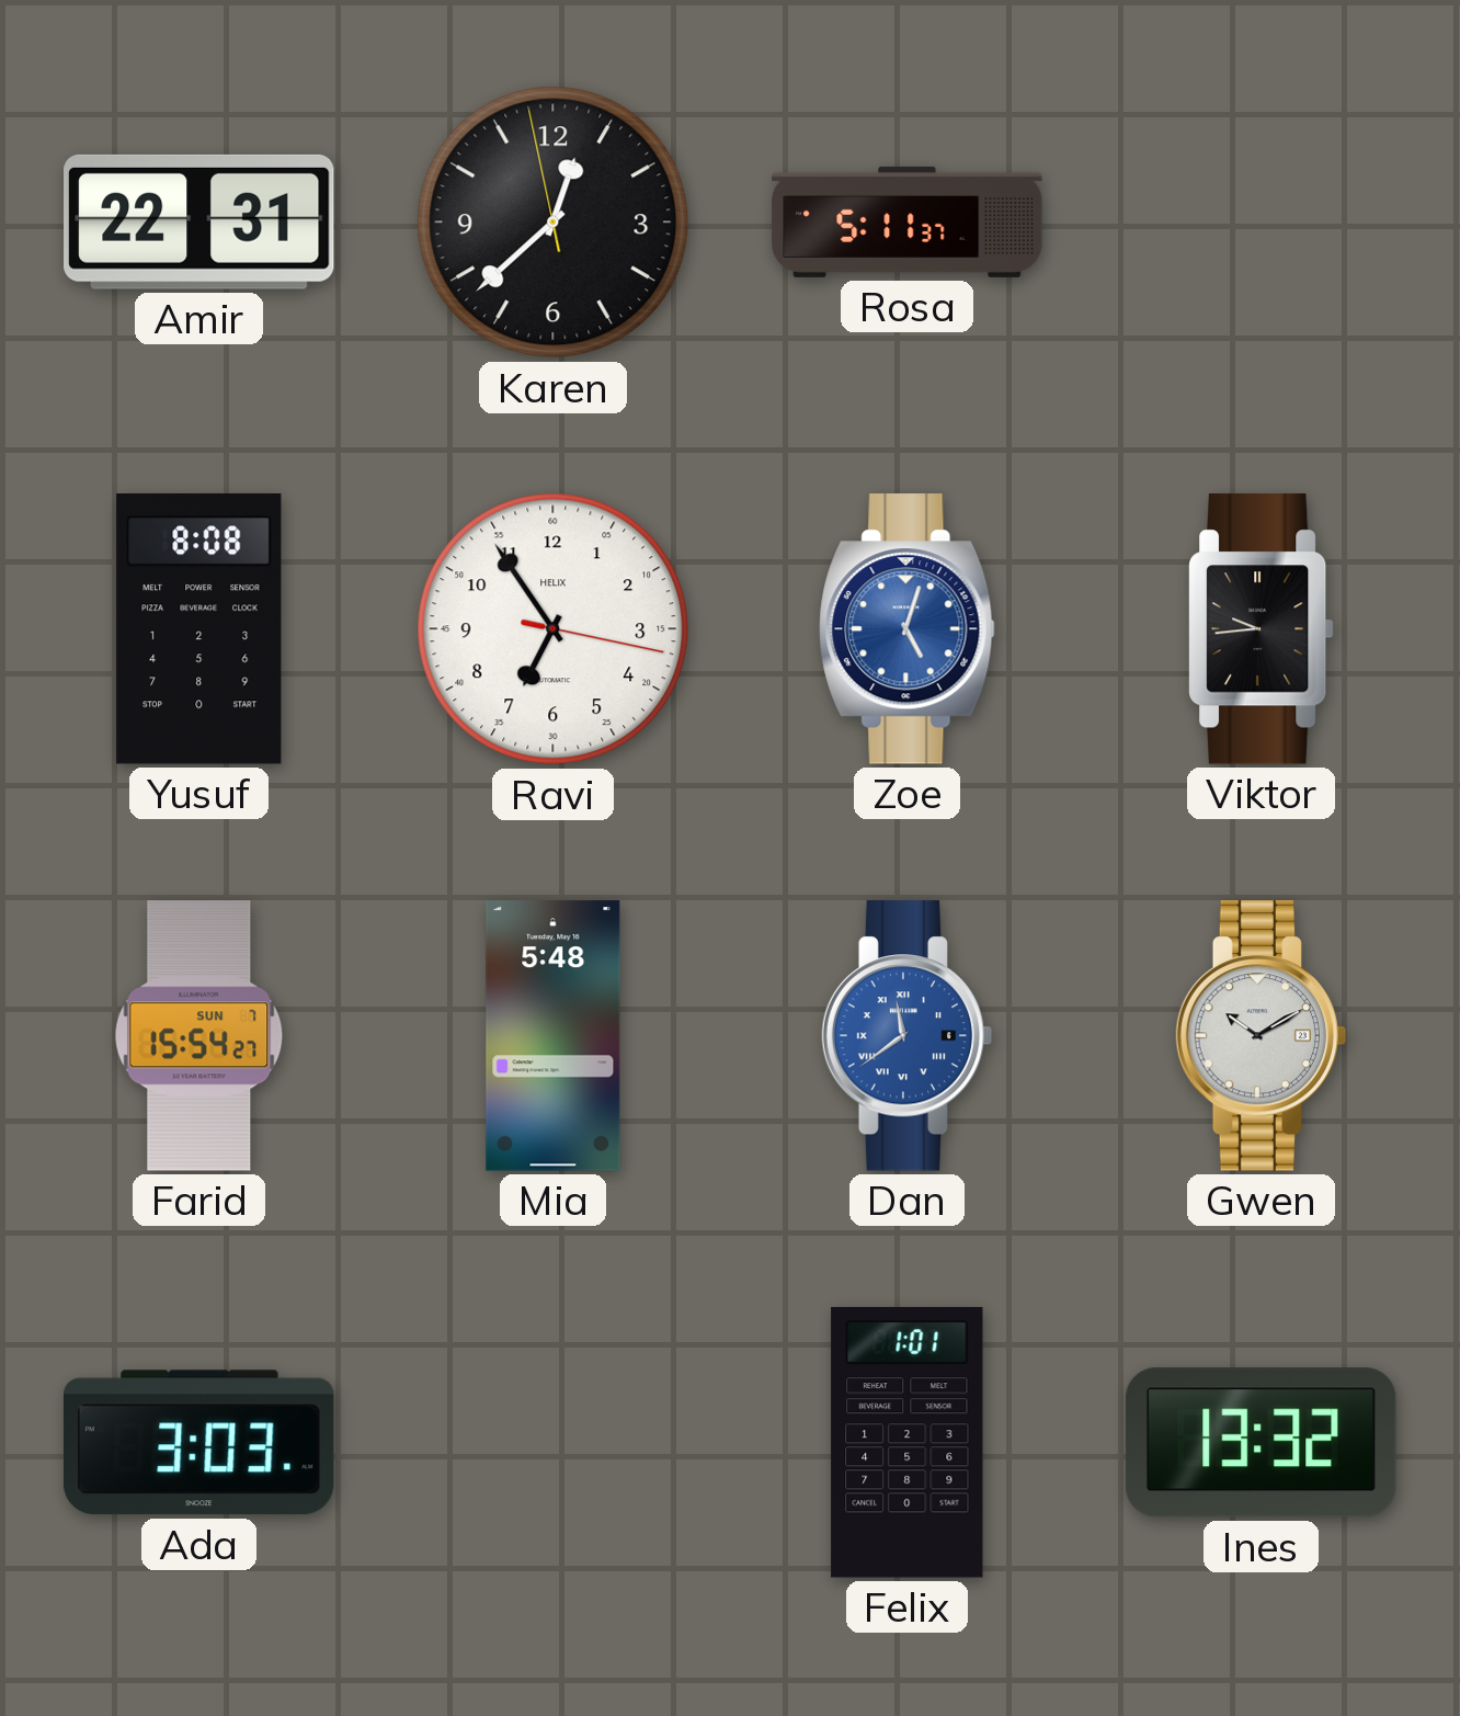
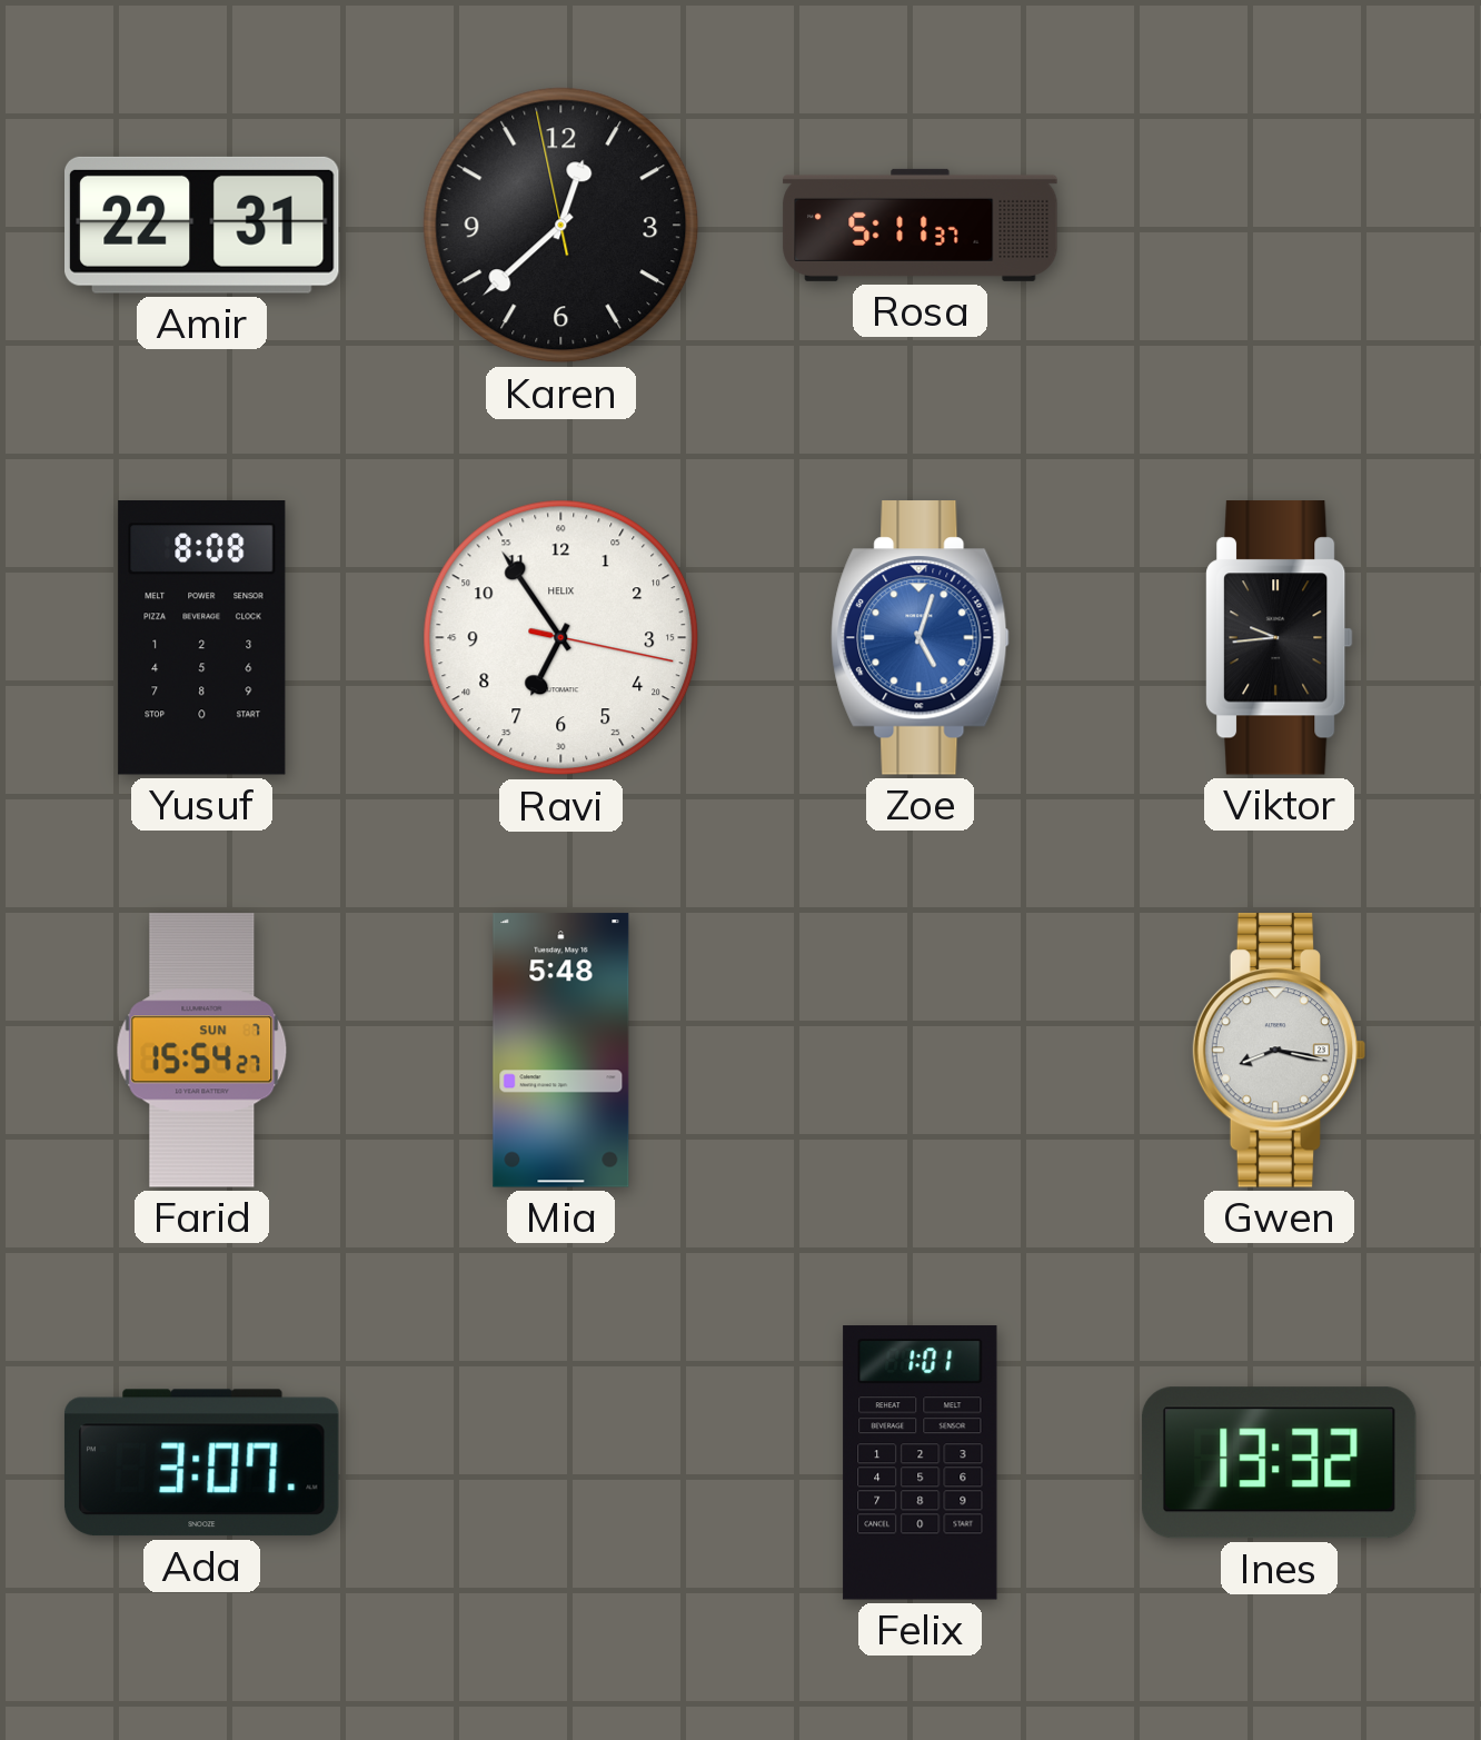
Dan: 11:39 -> none
Gwen: 10:10 -> 8:17
Ada: 3:03 -> 3:07
